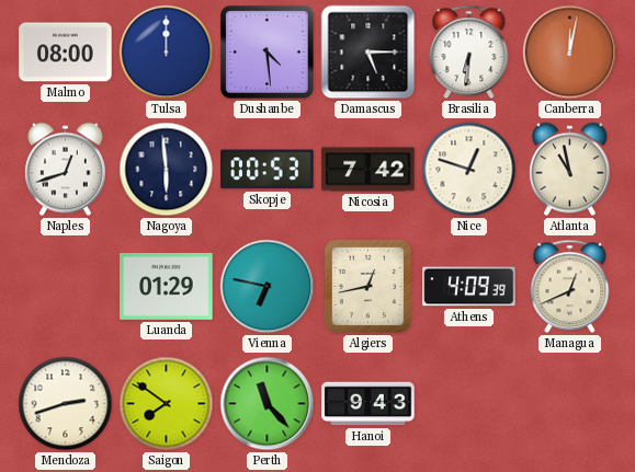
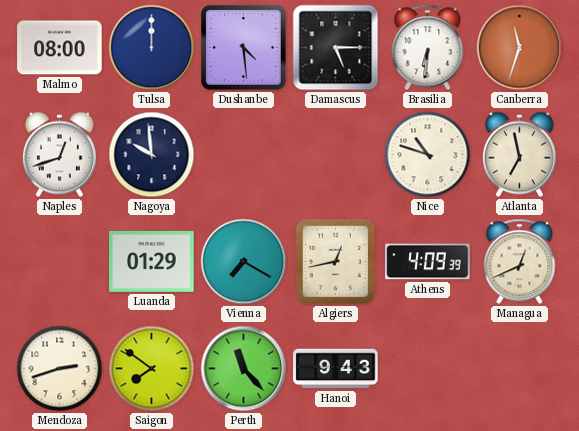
Canberra: 12:02 -> 11:33
Nagoya: 5:59 -> 9:59
Skopje: 00:53 -> none
Nicosia: 7:42 -> none
Nice: 12:48 -> 10:48
Atlanta: 10:58 -> 6:58
Vienna: 6:47 -> 7:20
